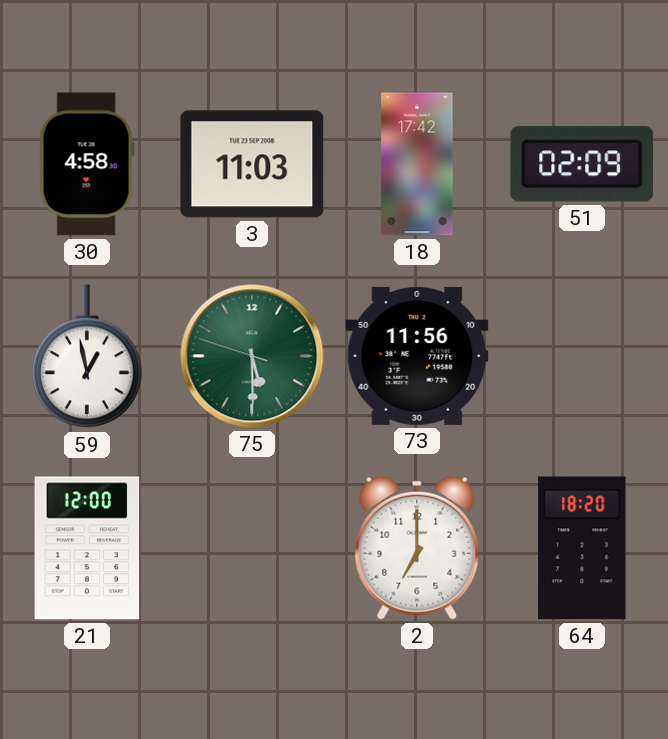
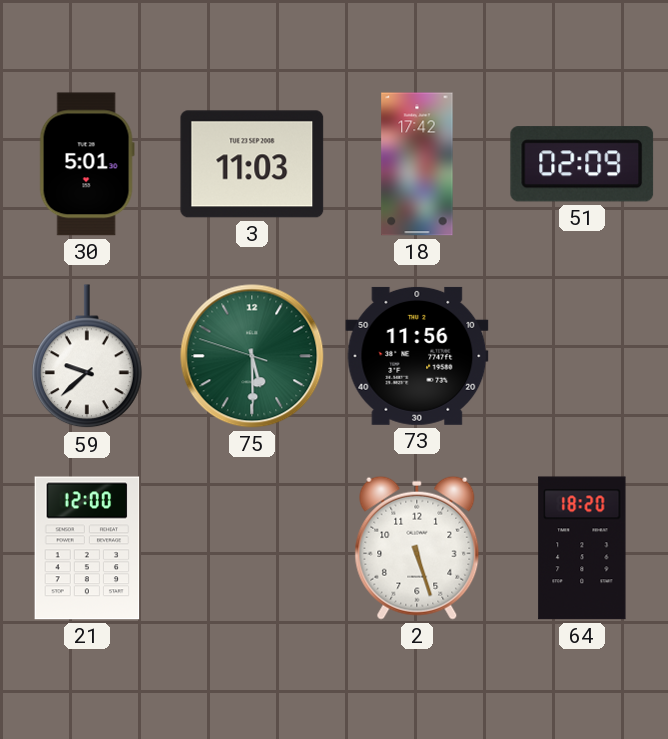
30: 4:58 -> 5:01
59: 12:58 -> 9:38
2: 7:00 -> 5:27
